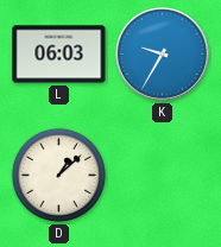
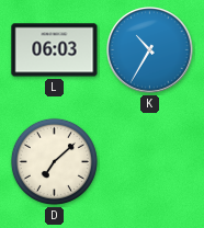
K: 9:35 -> 10:35
D: 1:08 -> 7:08
